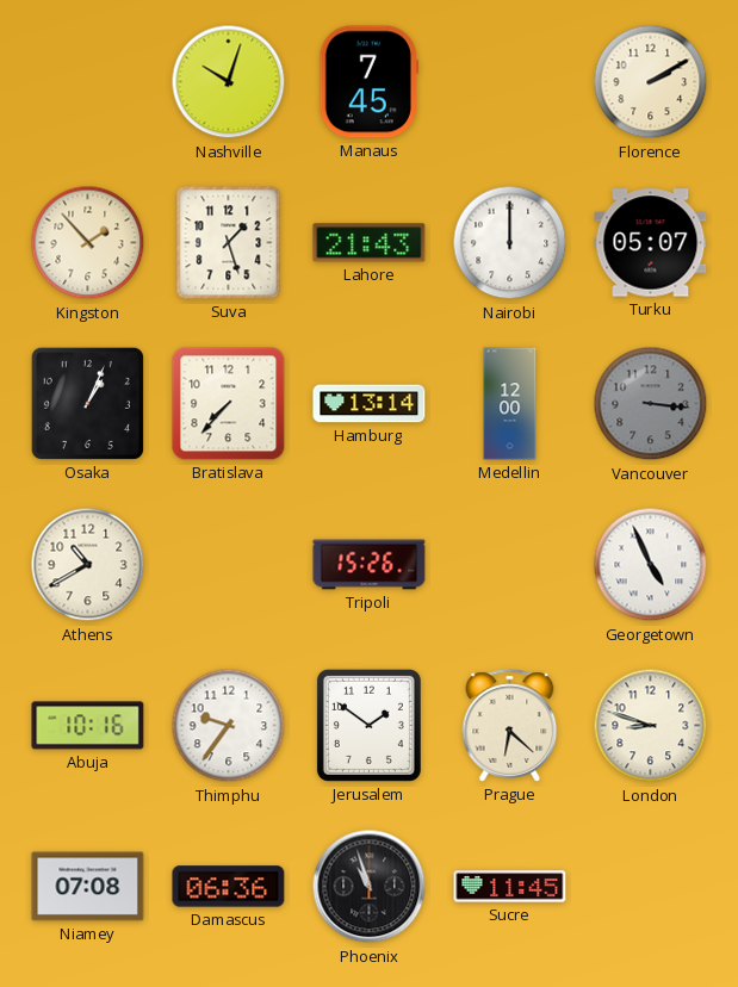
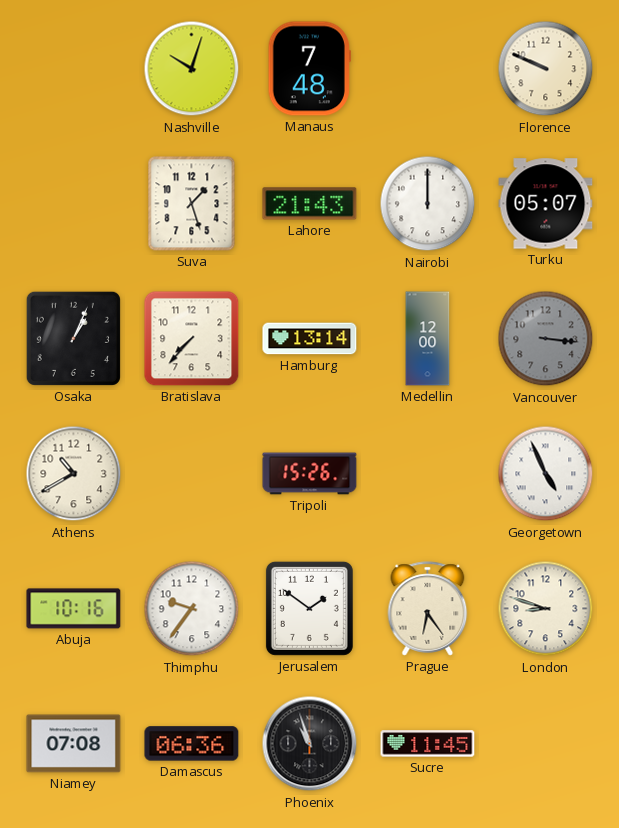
Manaus: 7:45 -> 7:48
Florence: 2:10 -> 9:49
Kingston: 1:53 -> none
Prague: 6:22 -> 6:24
